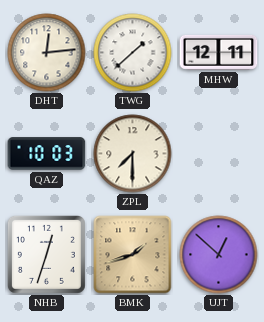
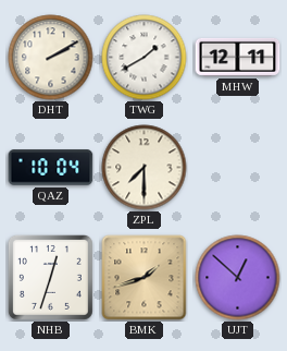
DHT: 12:14 -> 2:10
TWG: 1:38 -> 1:40
QAZ: 10:03 -> 10:04
